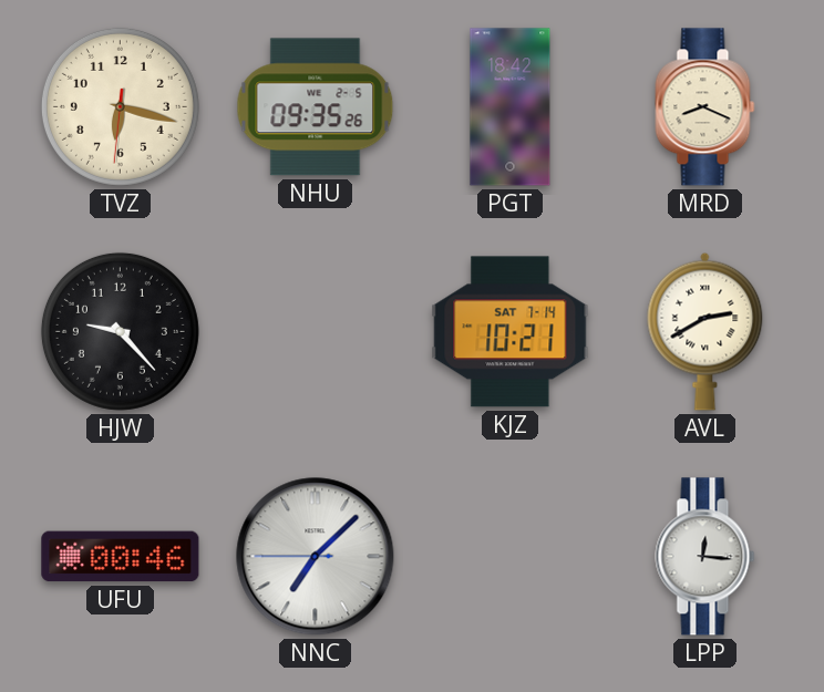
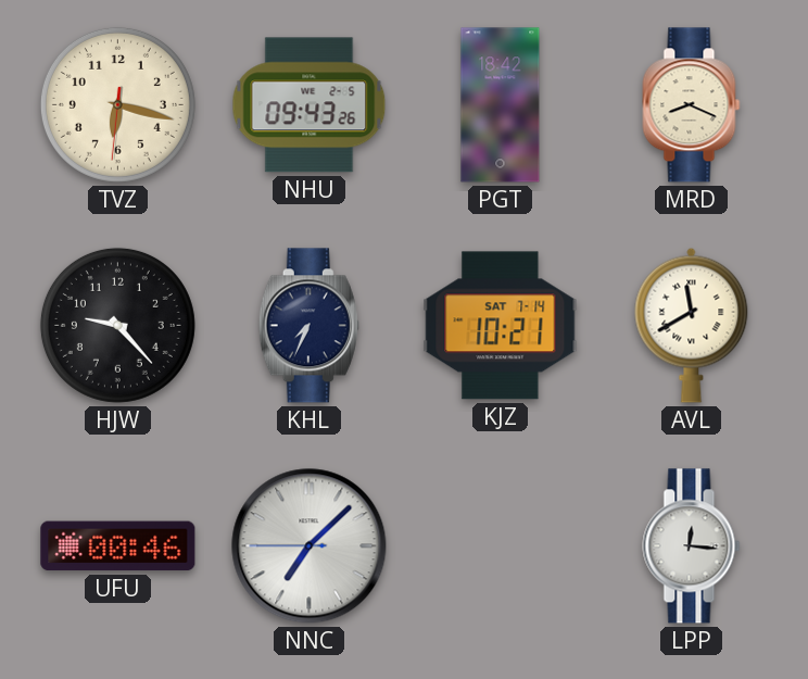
NHU: 09:35 -> 09:43
KHL: none -> 7:34
AVL: 2:40 -> 11:40
